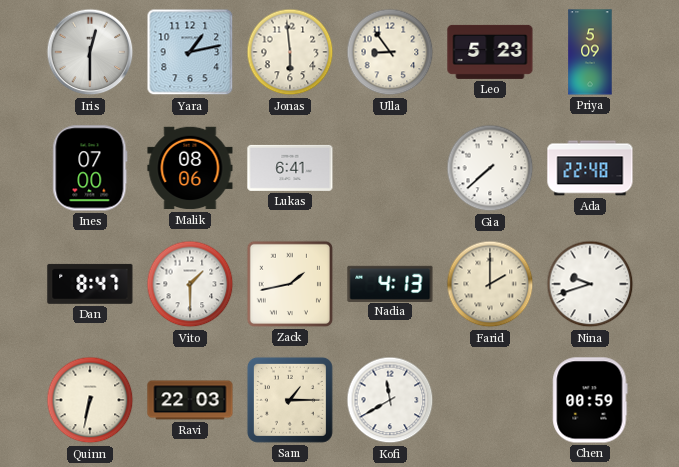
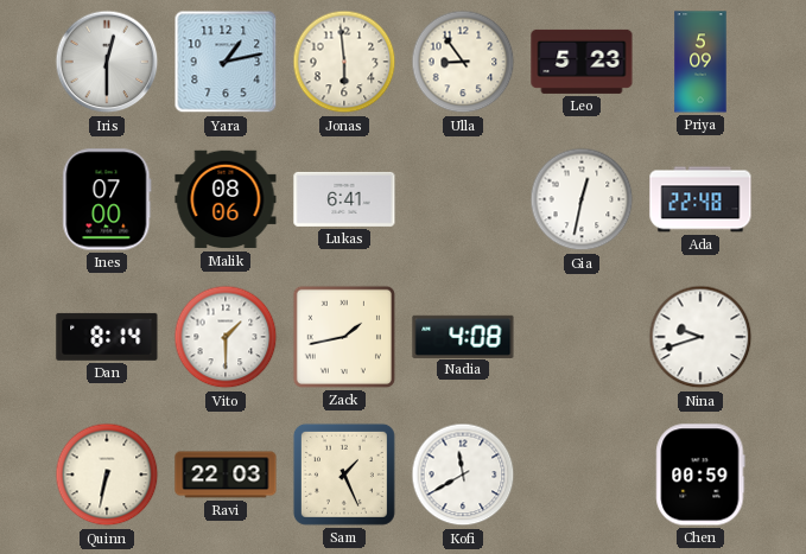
Gia: 7:38 -> 12:32
Dan: 8:47 -> 8:14
Nadia: 4:13 -> 4:08
Farid: 2:00 -> none
Sam: 1:15 -> 1:26
